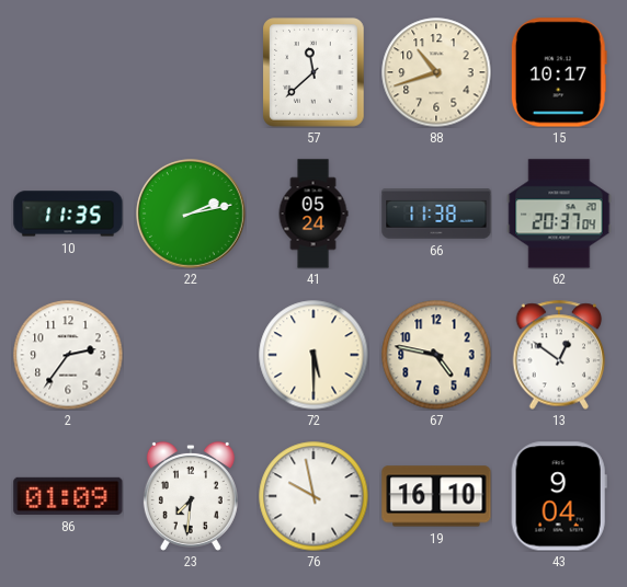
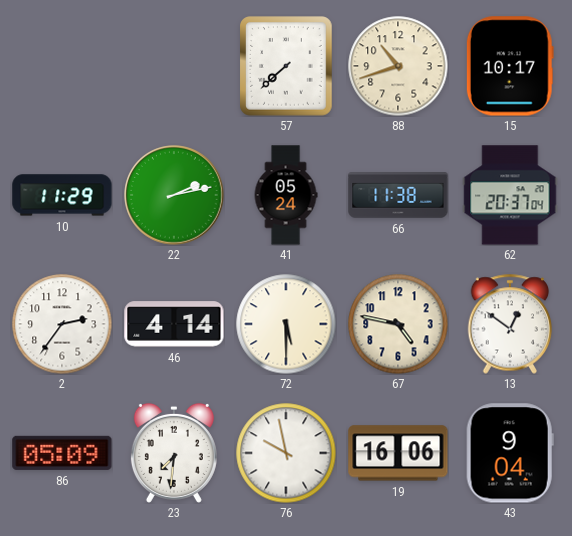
57: 11:38 -> 7:38
10: 11:35 -> 11:29
46: none -> 4:14
86: 01:09 -> 05:09
19: 16:10 -> 16:06
